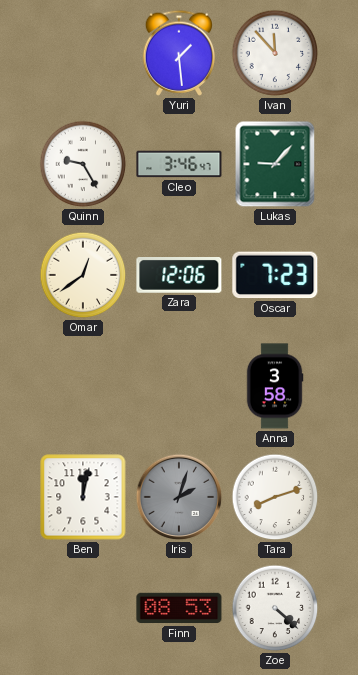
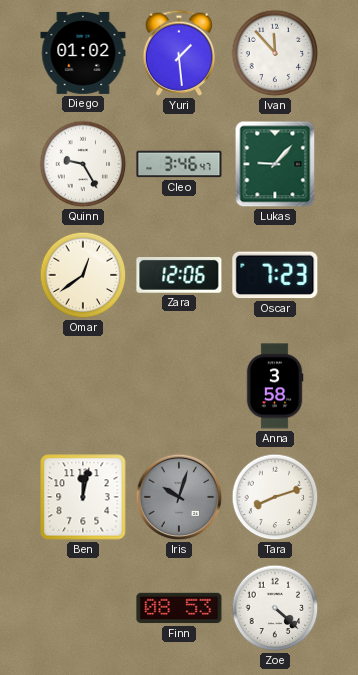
Diego: none -> 01:02
Iris: 2:03 -> 10:03
